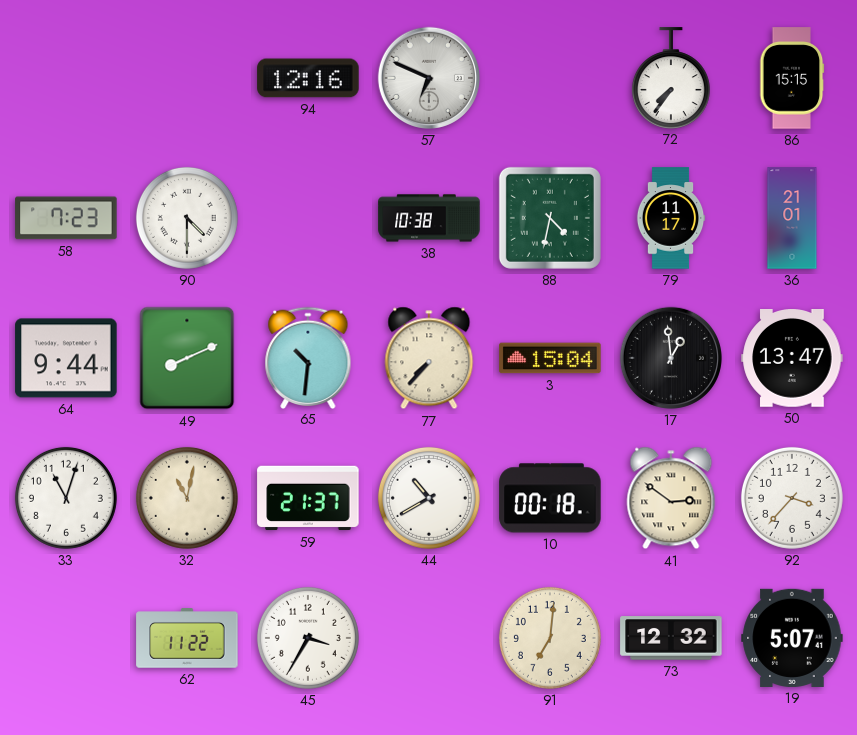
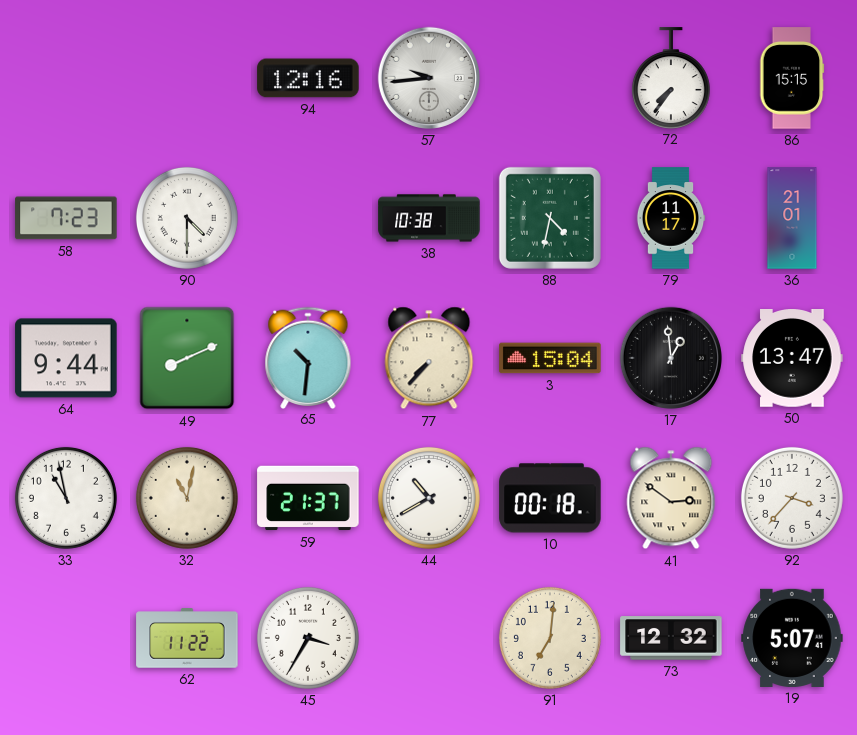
57: 6:49 -> 9:44
33: 11:03 -> 10:58
